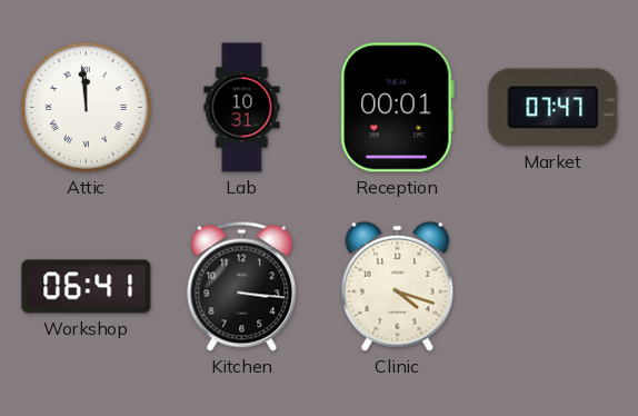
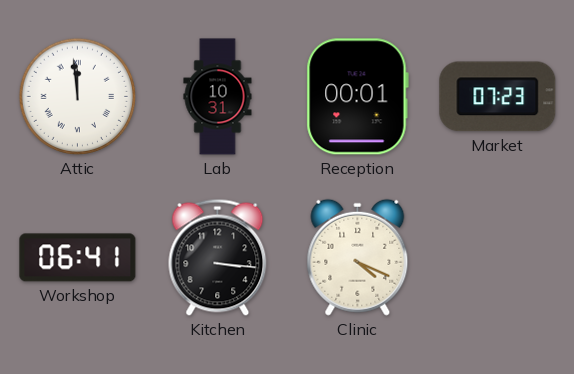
Market: 07:47 -> 07:23
Clinic: 4:18 -> 4:19
